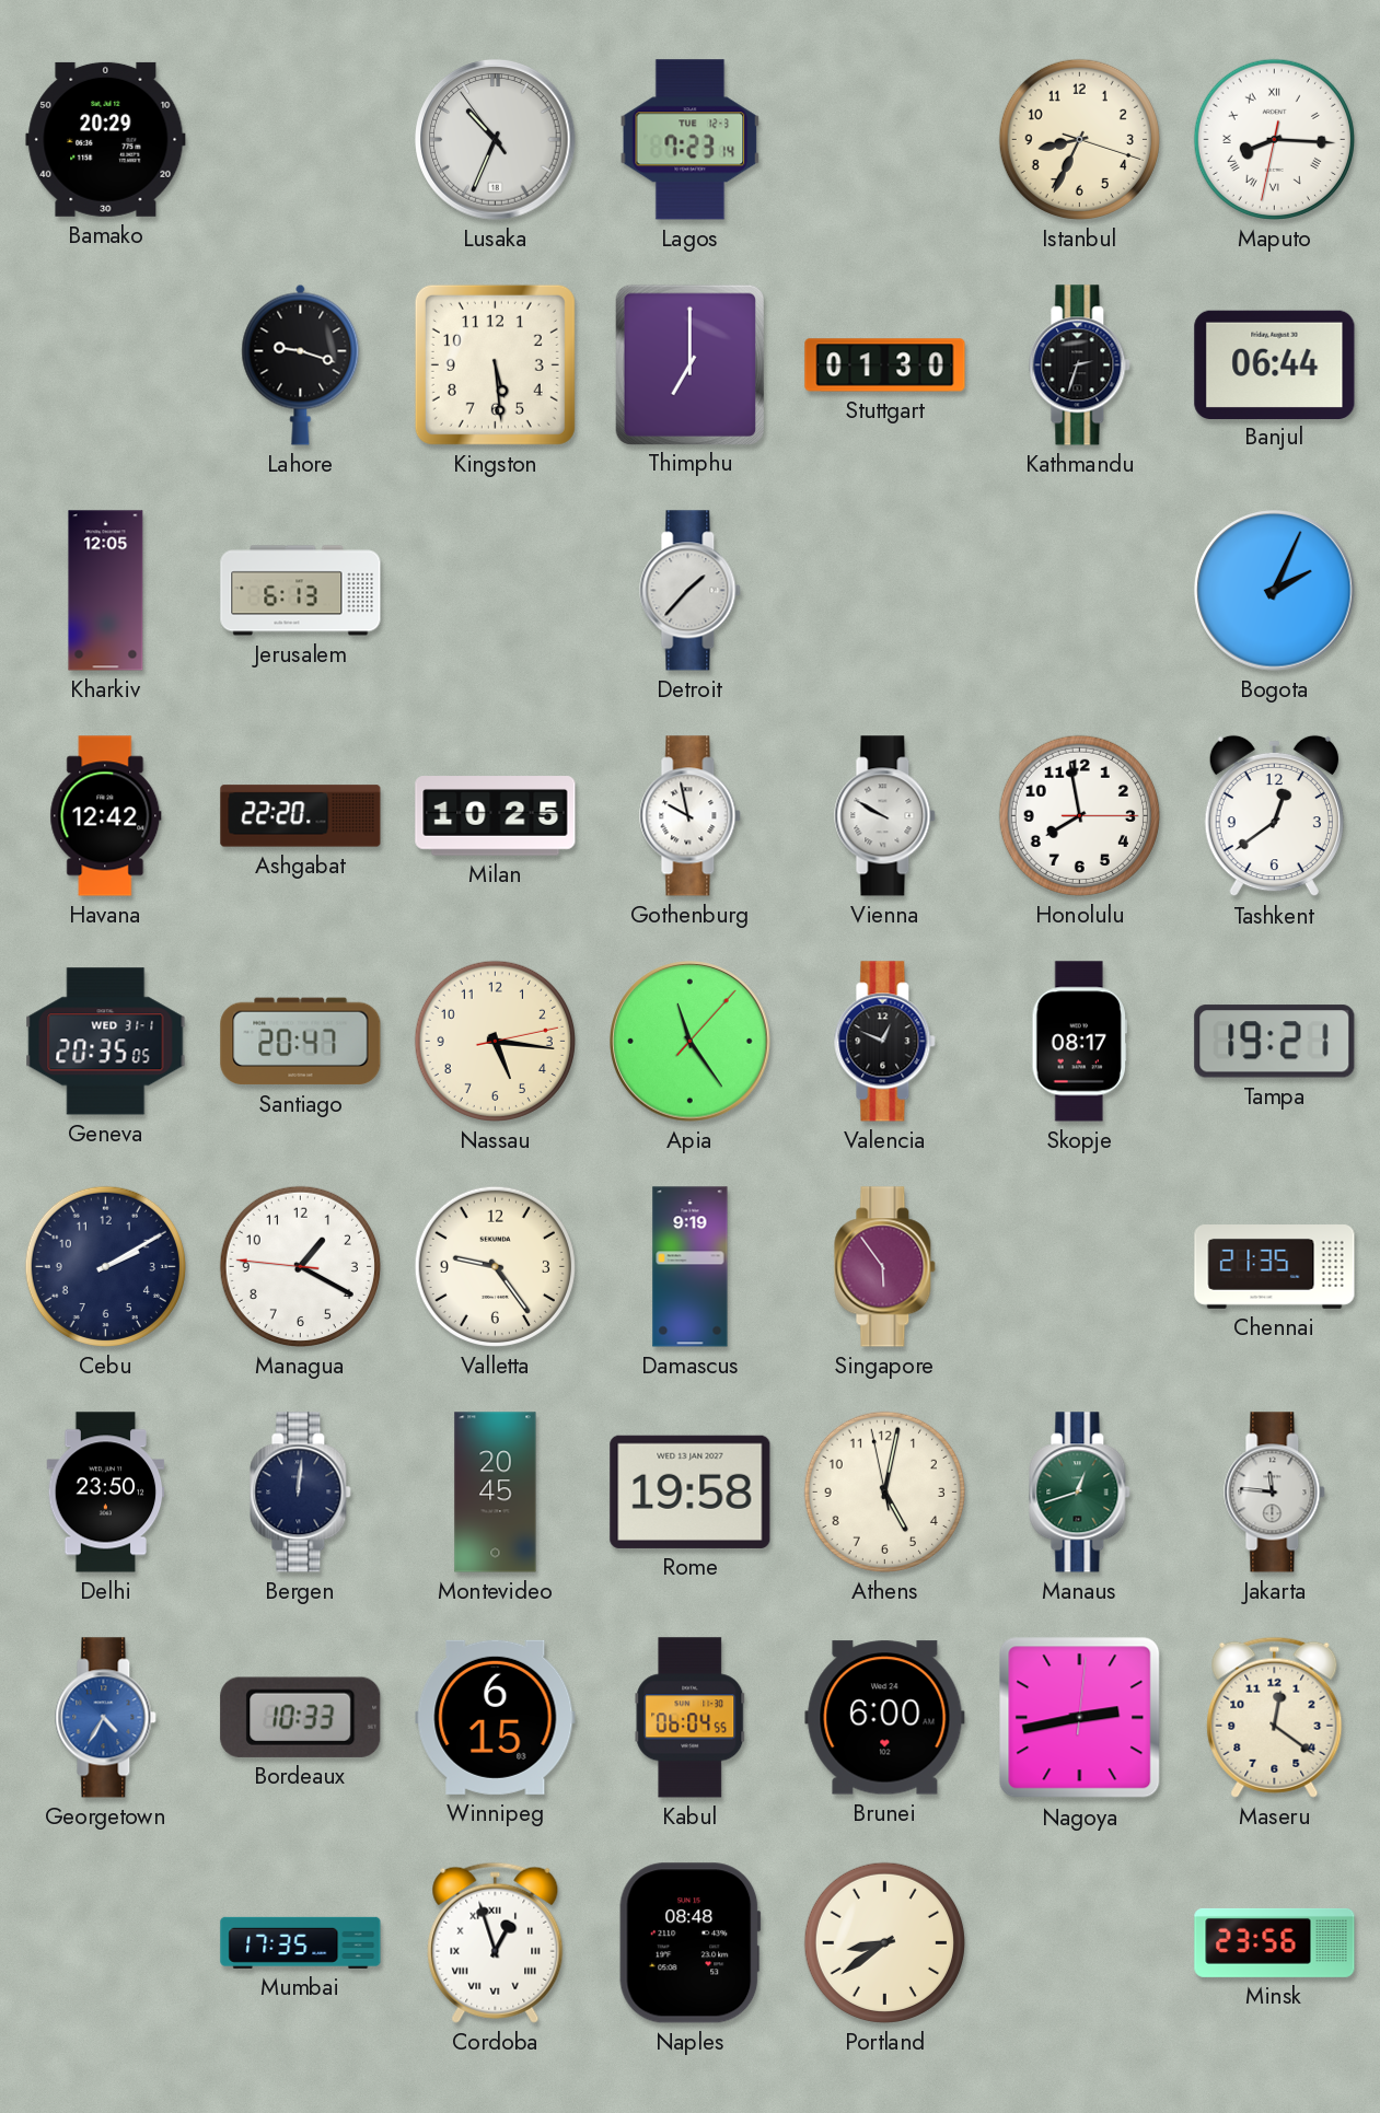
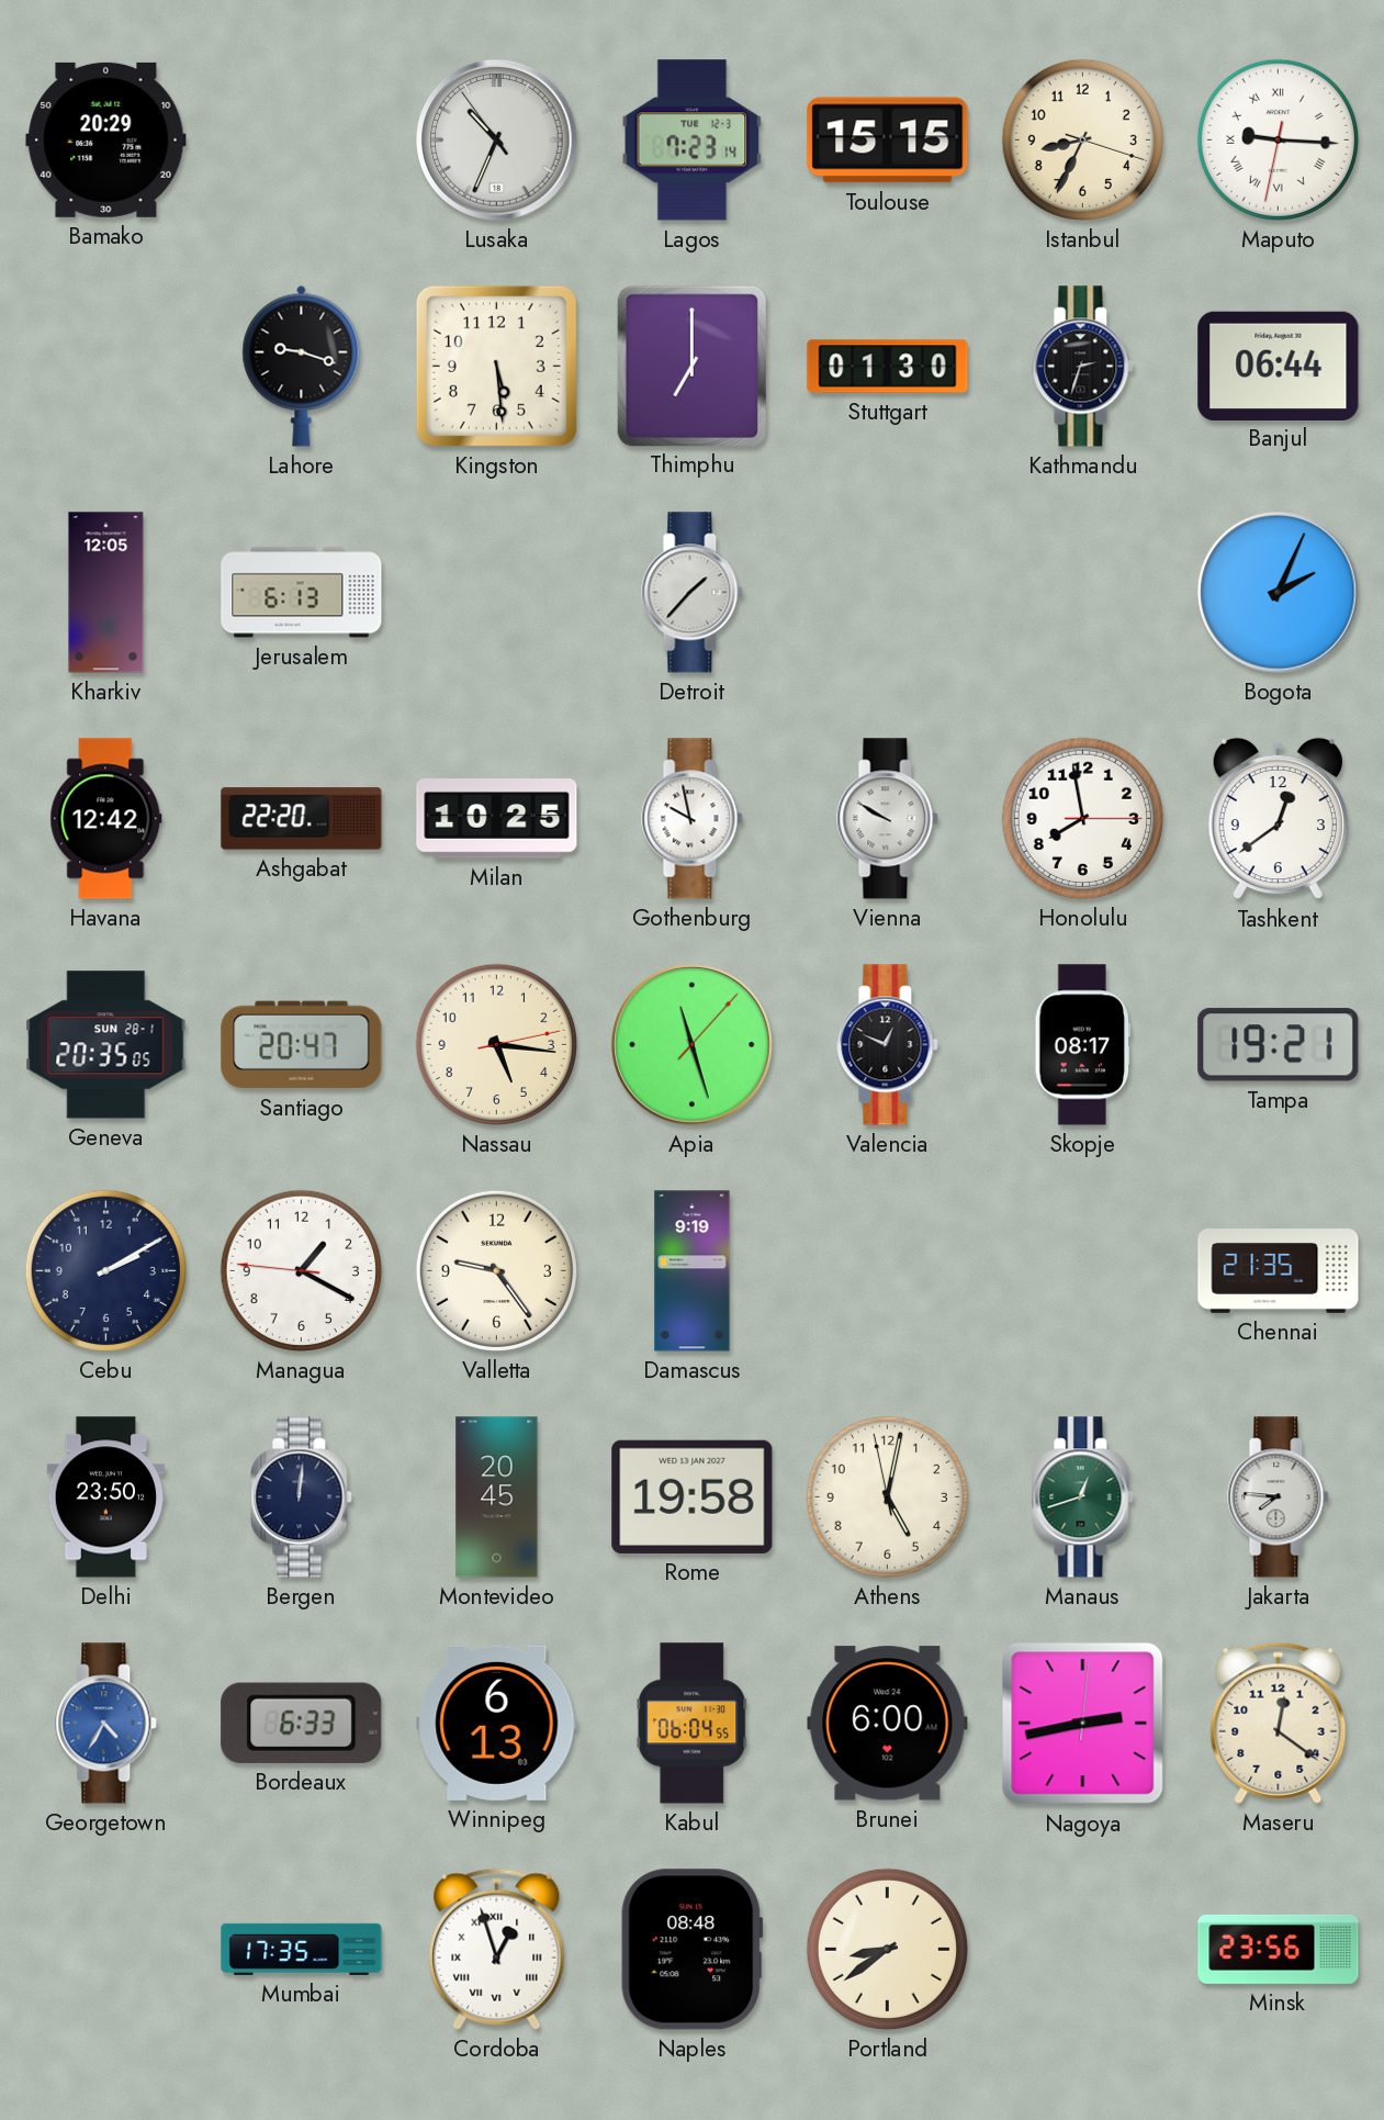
Toulouse: none -> 15:15
Maputo: 8:15 -> 9:15
Geneva date: WED 31-1 -> SUN 28-1
Apia: 11:24 -> 11:27
Singapore: 5:54 -> none
Jakarta: 11:46 -> 7:46
Bordeaux: 10:33 -> 6:33
Winnipeg: 6:15 -> 6:13
